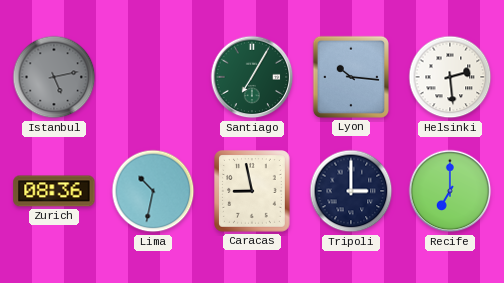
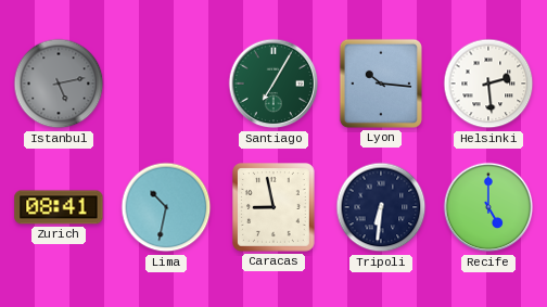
Zurich: 08:36 -> 08:41
Tripoli: 3:00 -> 6:31
Recife: 7:00 -> 5:00
